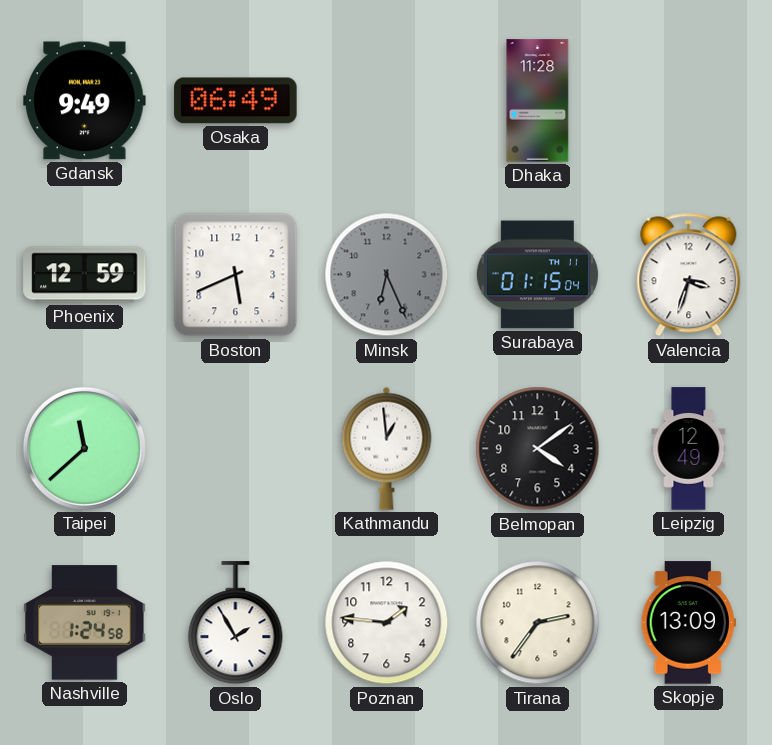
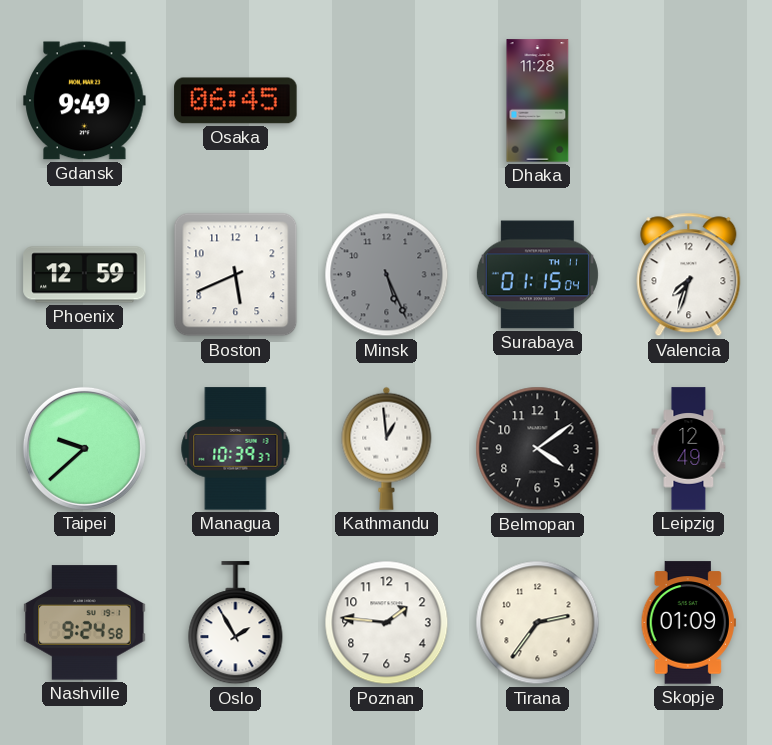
Osaka: 06:49 -> 06:45
Minsk: 6:26 -> 5:26
Valencia: 3:33 -> 7:33
Taipei: 11:38 -> 9:38
Managua: none -> 10:39
Nashville: 1:24 -> 9:24
Skopje: 13:09 -> 01:09
